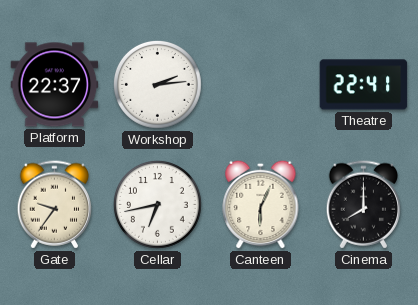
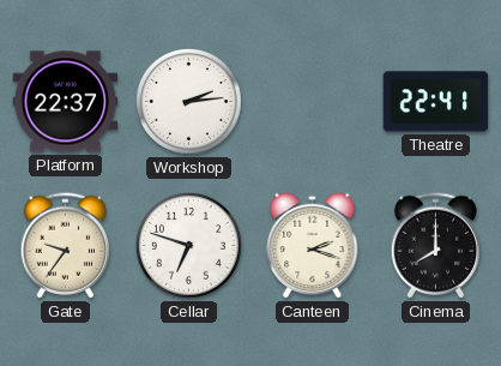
Cellar: 6:43 -> 6:48
Canteen: 6:04 -> 2:18
